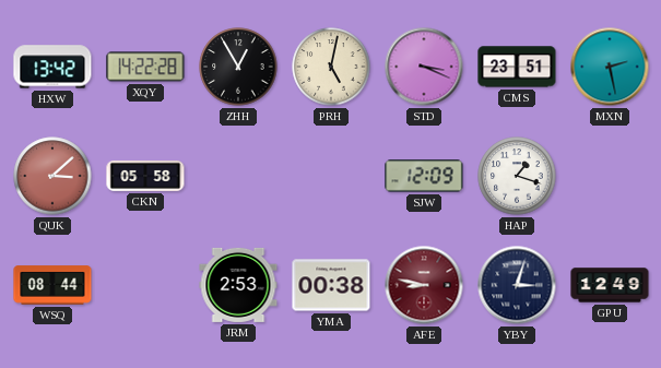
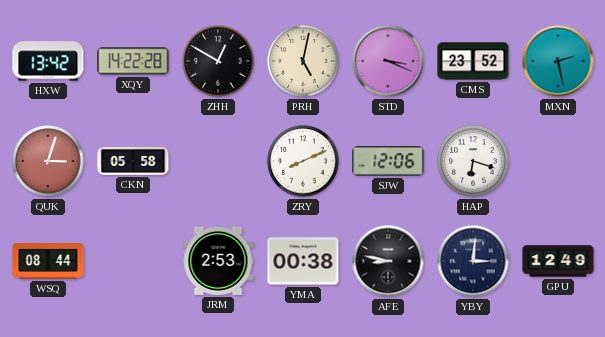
ZHH: 12:55 -> 12:50
CMS: 23:51 -> 23:52
QUK: 3:08 -> 3:03
ZRY: none -> 8:11
SJW: 12:09 -> 12:06
HAP: 1:18 -> 6:18
AFE dial: burgundy -> black
YBY: 3:03 -> 3:01
